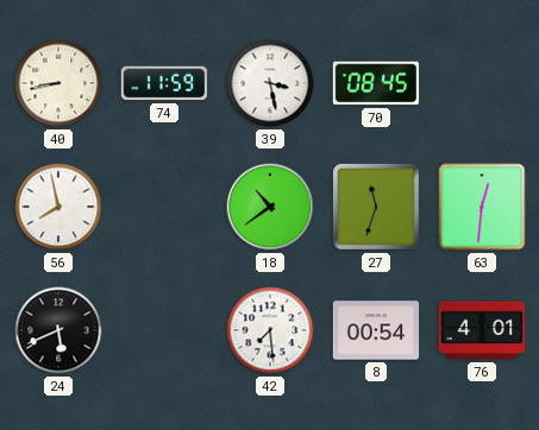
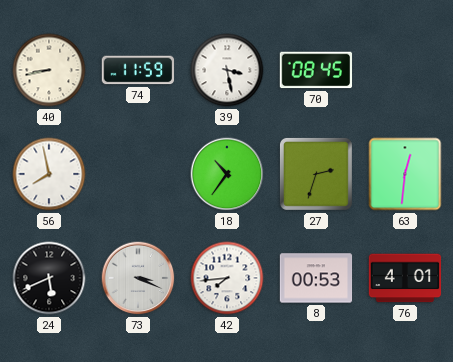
18: 10:39 -> 10:36
27: 11:33 -> 2:33
73: none -> 3:19
42: 7:29 -> 7:44
8: 00:54 -> 00:53
